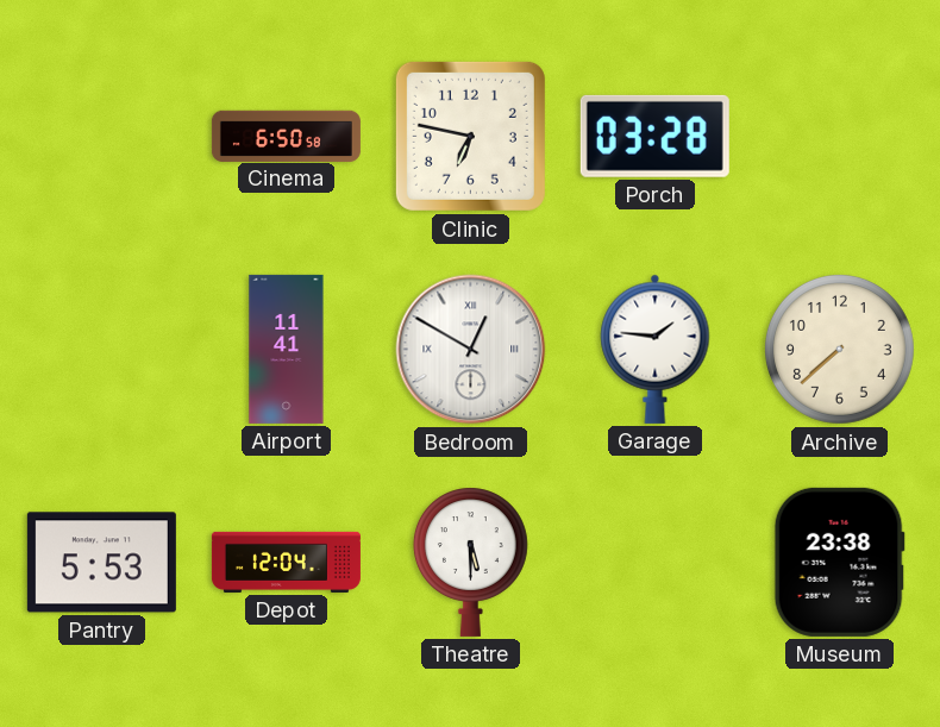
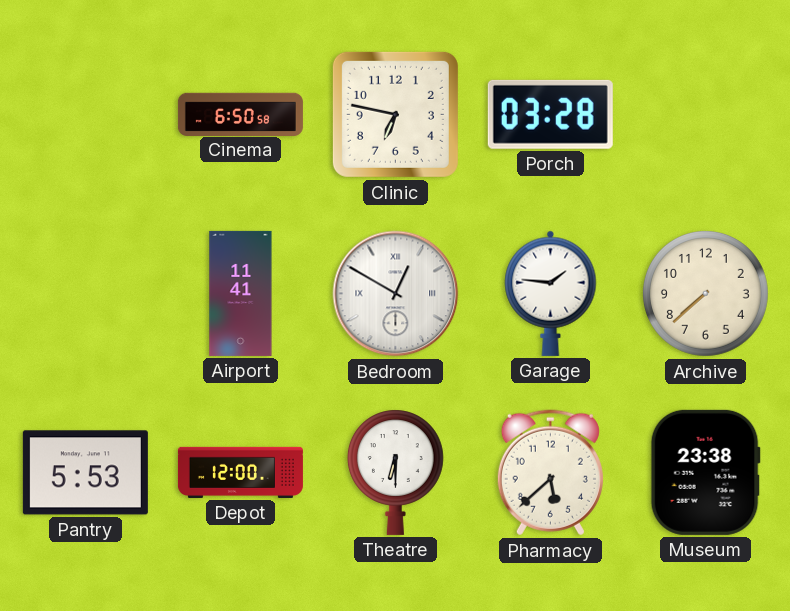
Depot: 12:04 -> 12:00
Theatre: 5:30 -> 6:30
Pharmacy: none -> 5:38
